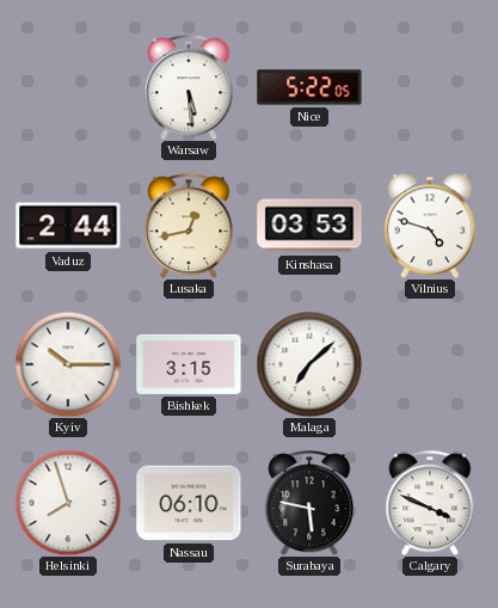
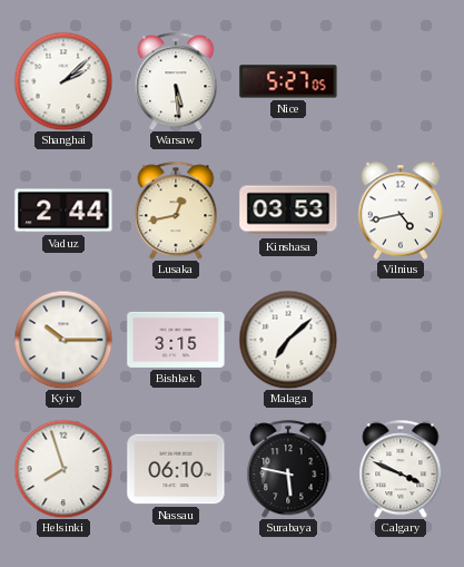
Shanghai: none -> 2:08
Nice: 5:22 -> 5:27
Vilnius: 4:48 -> 4:43
